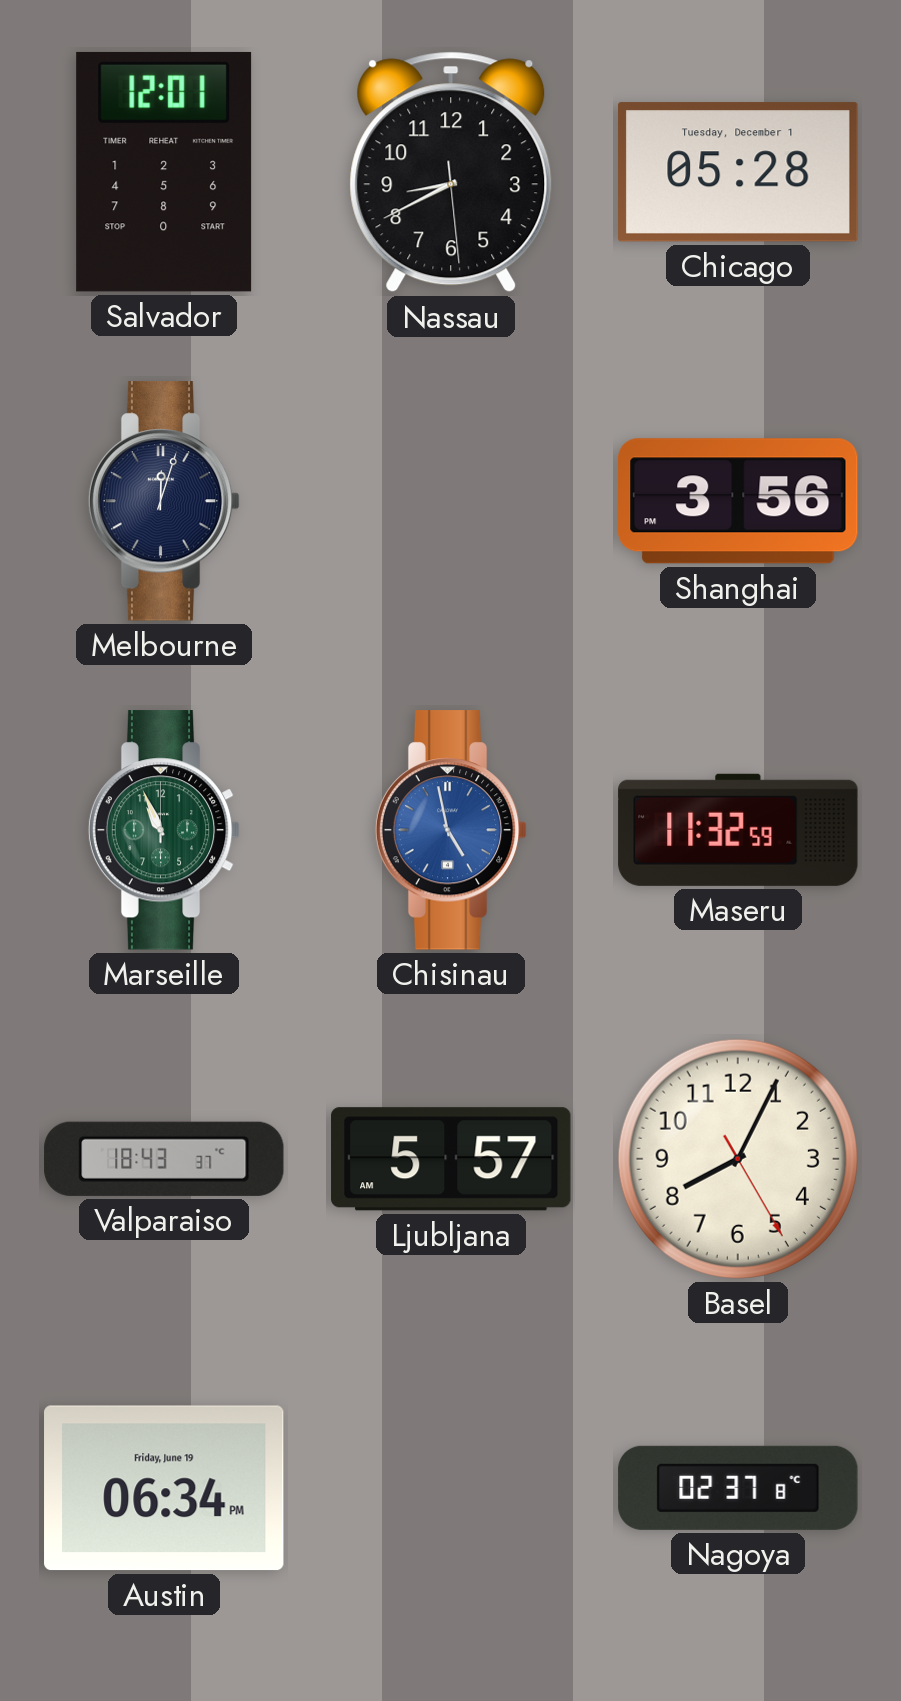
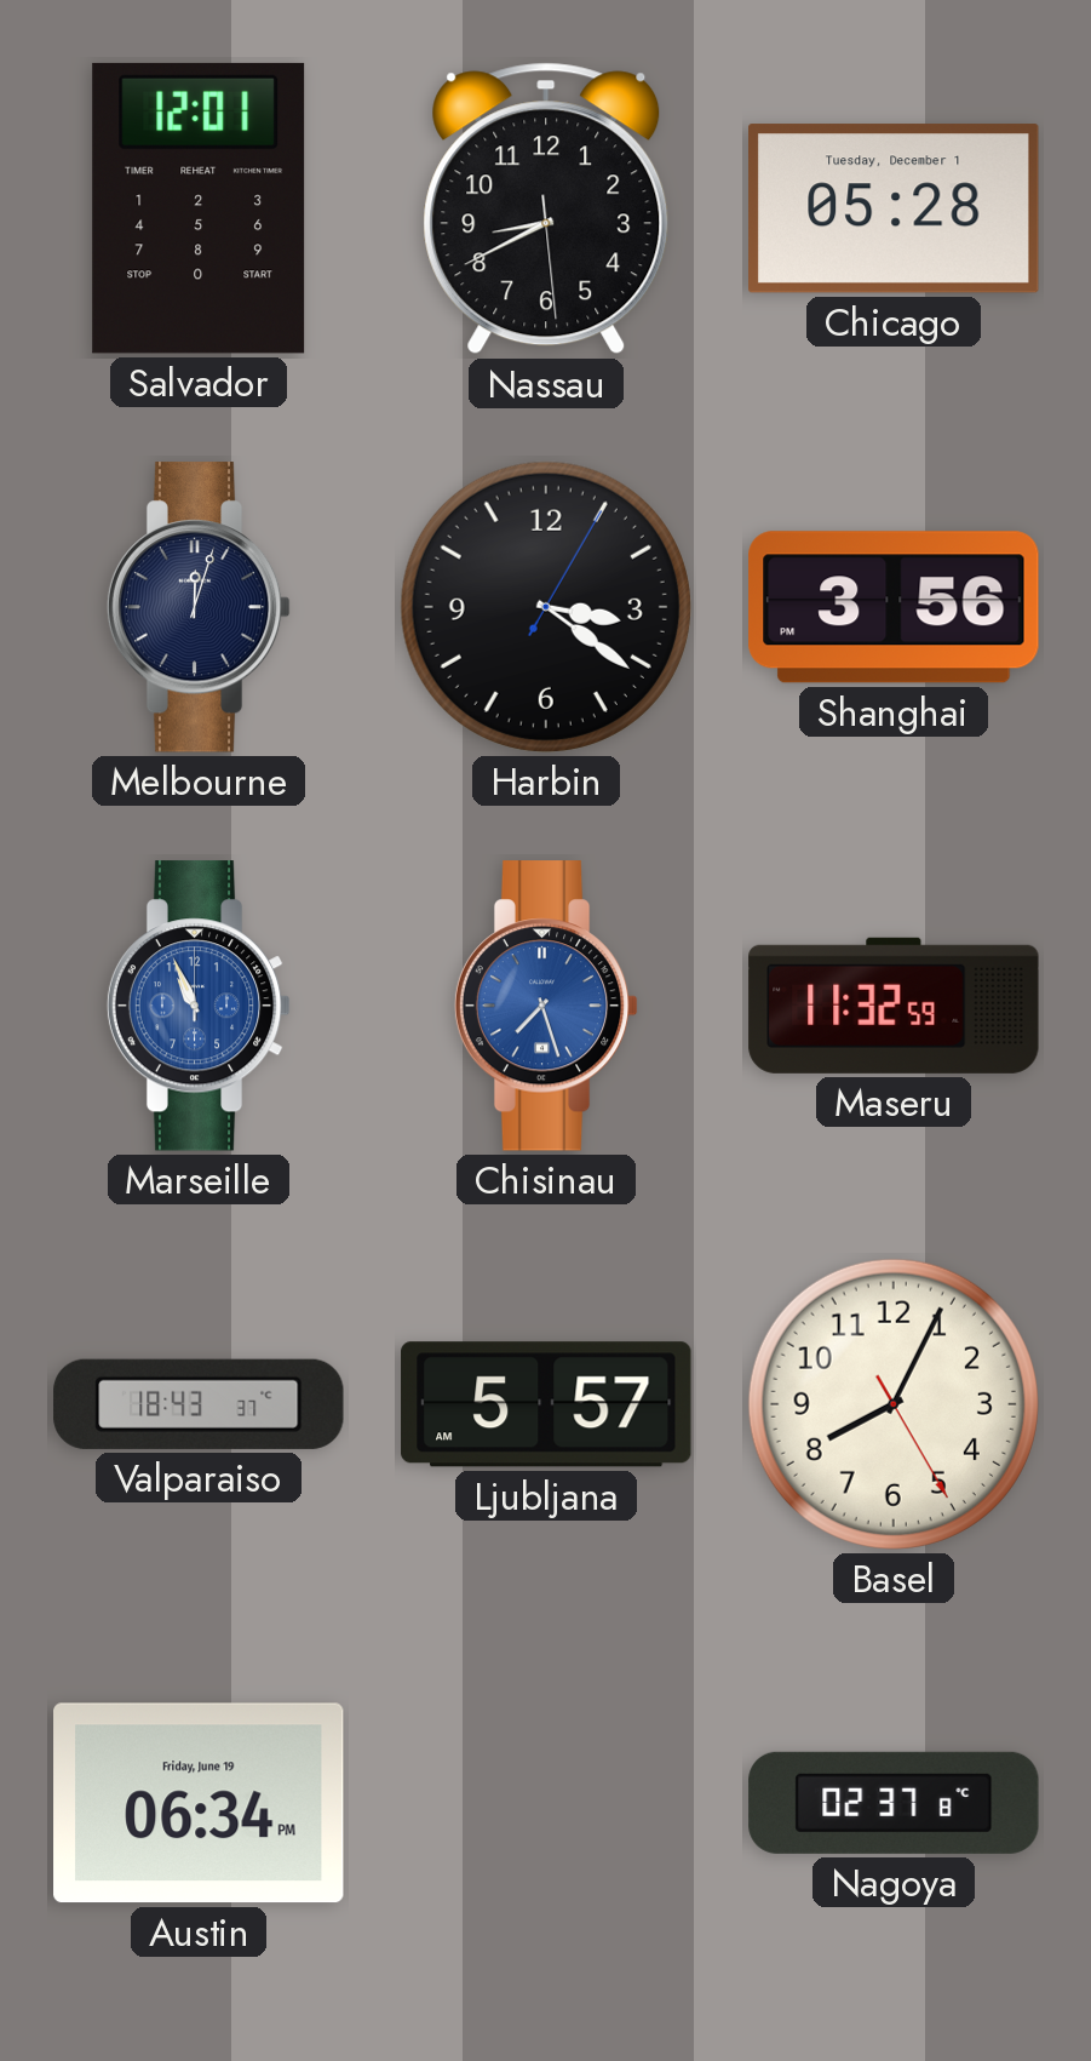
Harbin: none -> 3:21
Marseille dial: green -> blue
Chisinau: 4:58 -> 7:27
